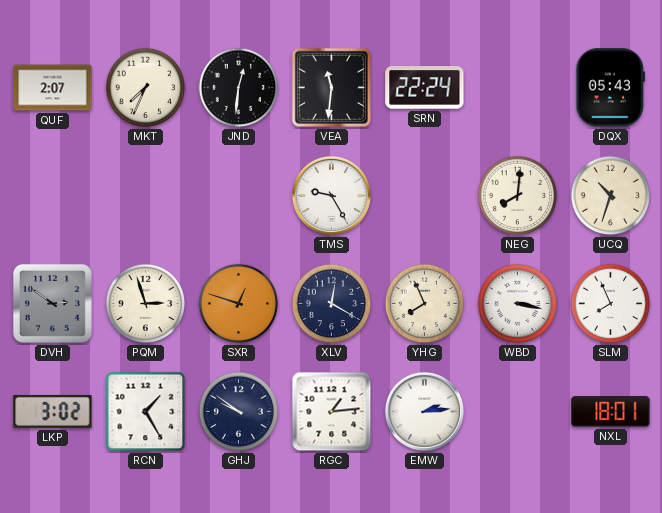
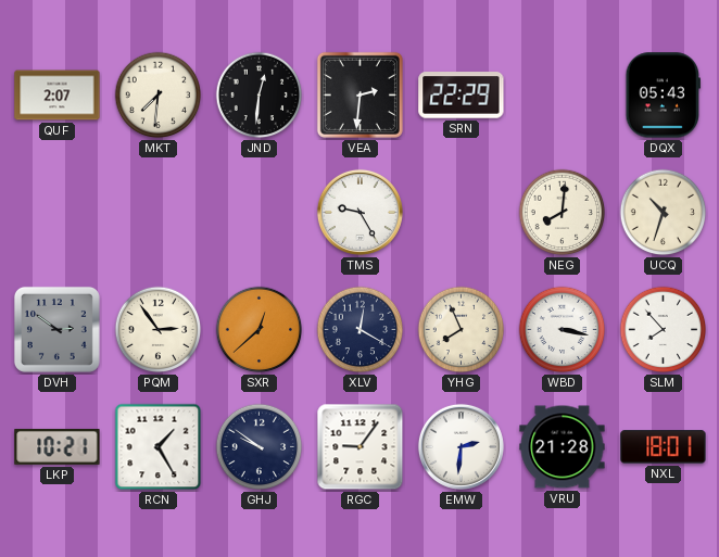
MKT: 7:34 -> 7:31
VEA: 11:31 -> 2:31
SRN: 22:24 -> 22:29
PQM: 2:57 -> 2:54
SXR: 12:48 -> 12:38
SLM: 7:56 -> 7:53
LKP: 3:02 -> 10:21
RGC: 1:14 -> 9:06
EMW: 2:14 -> 2:31
VRU: none -> 21:28
